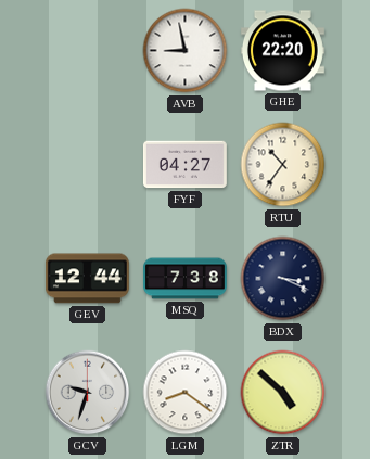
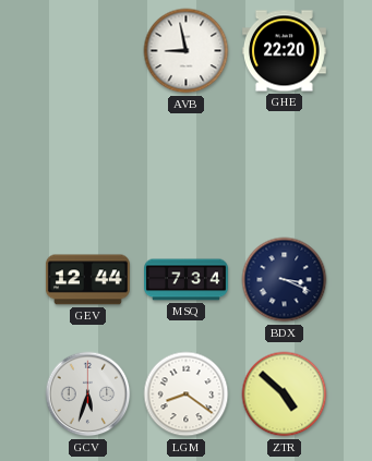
FYF: 04:27 -> none
RTU: 10:36 -> none
MSQ: 7:38 -> 7:34
GCV: 9:33 -> 5:33
